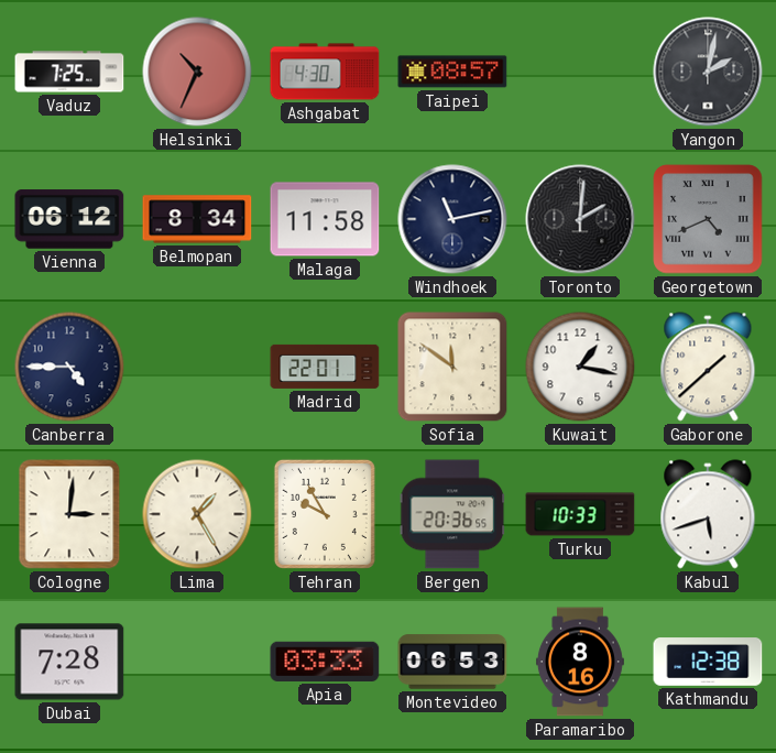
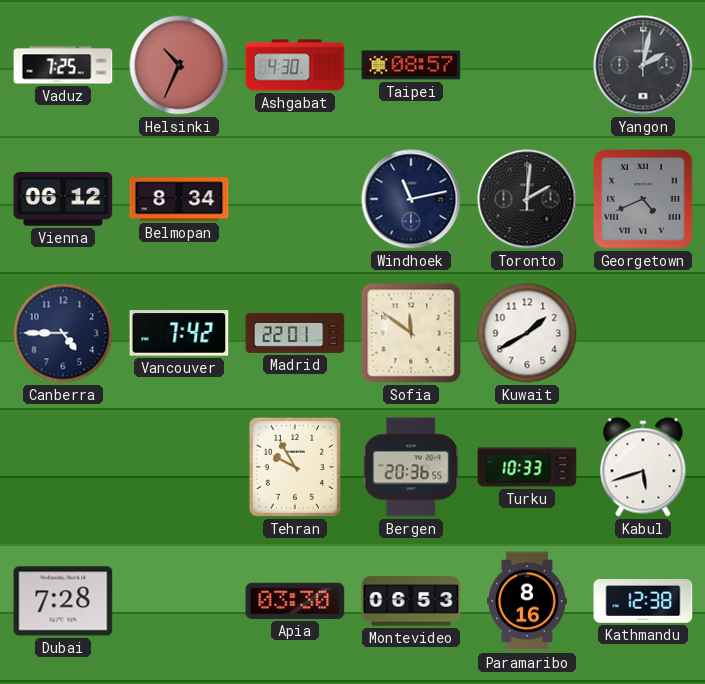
Malaga: 11:58 -> none
Vancouver: none -> 7:42
Kuwait: 1:17 -> 1:40
Gaborone: 1:38 -> none
Cologne: 3:01 -> none
Lima: 1:25 -> none
Apia: 03:33 -> 03:30
